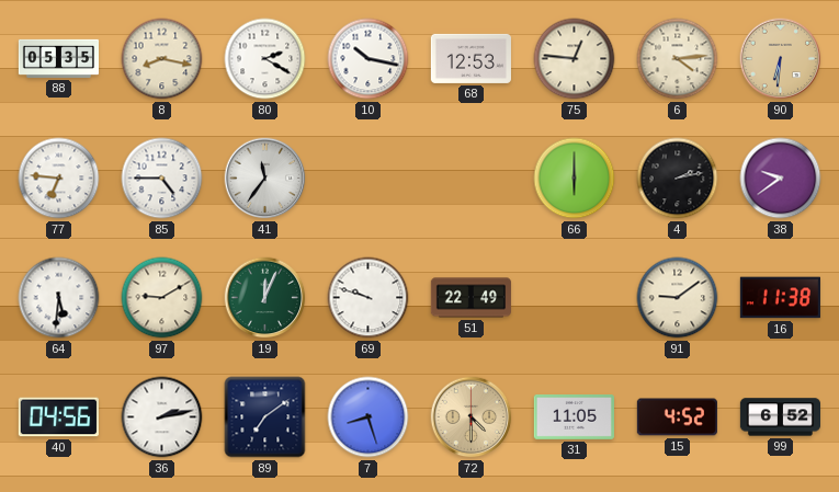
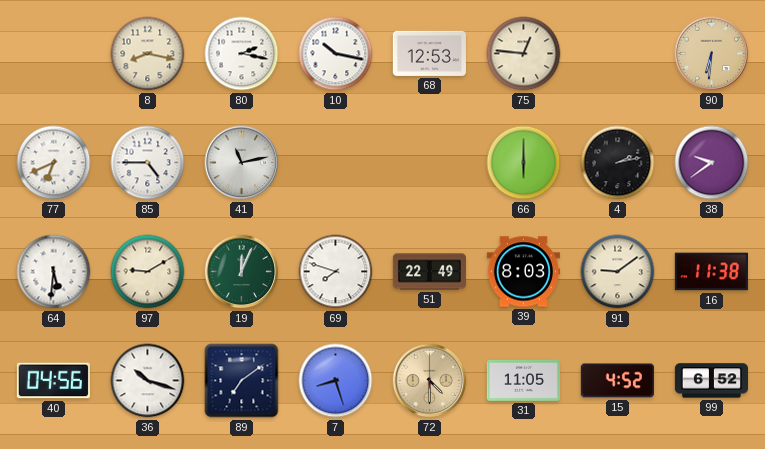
88: 05:35 -> none
80: 2:20 -> 2:17
6: 4:14 -> none
77: 6:46 -> 6:41
41: 11:36 -> 11:13
69: 9:48 -> 7:48
39: none -> 8:03
36: 2:13 -> 10:18
